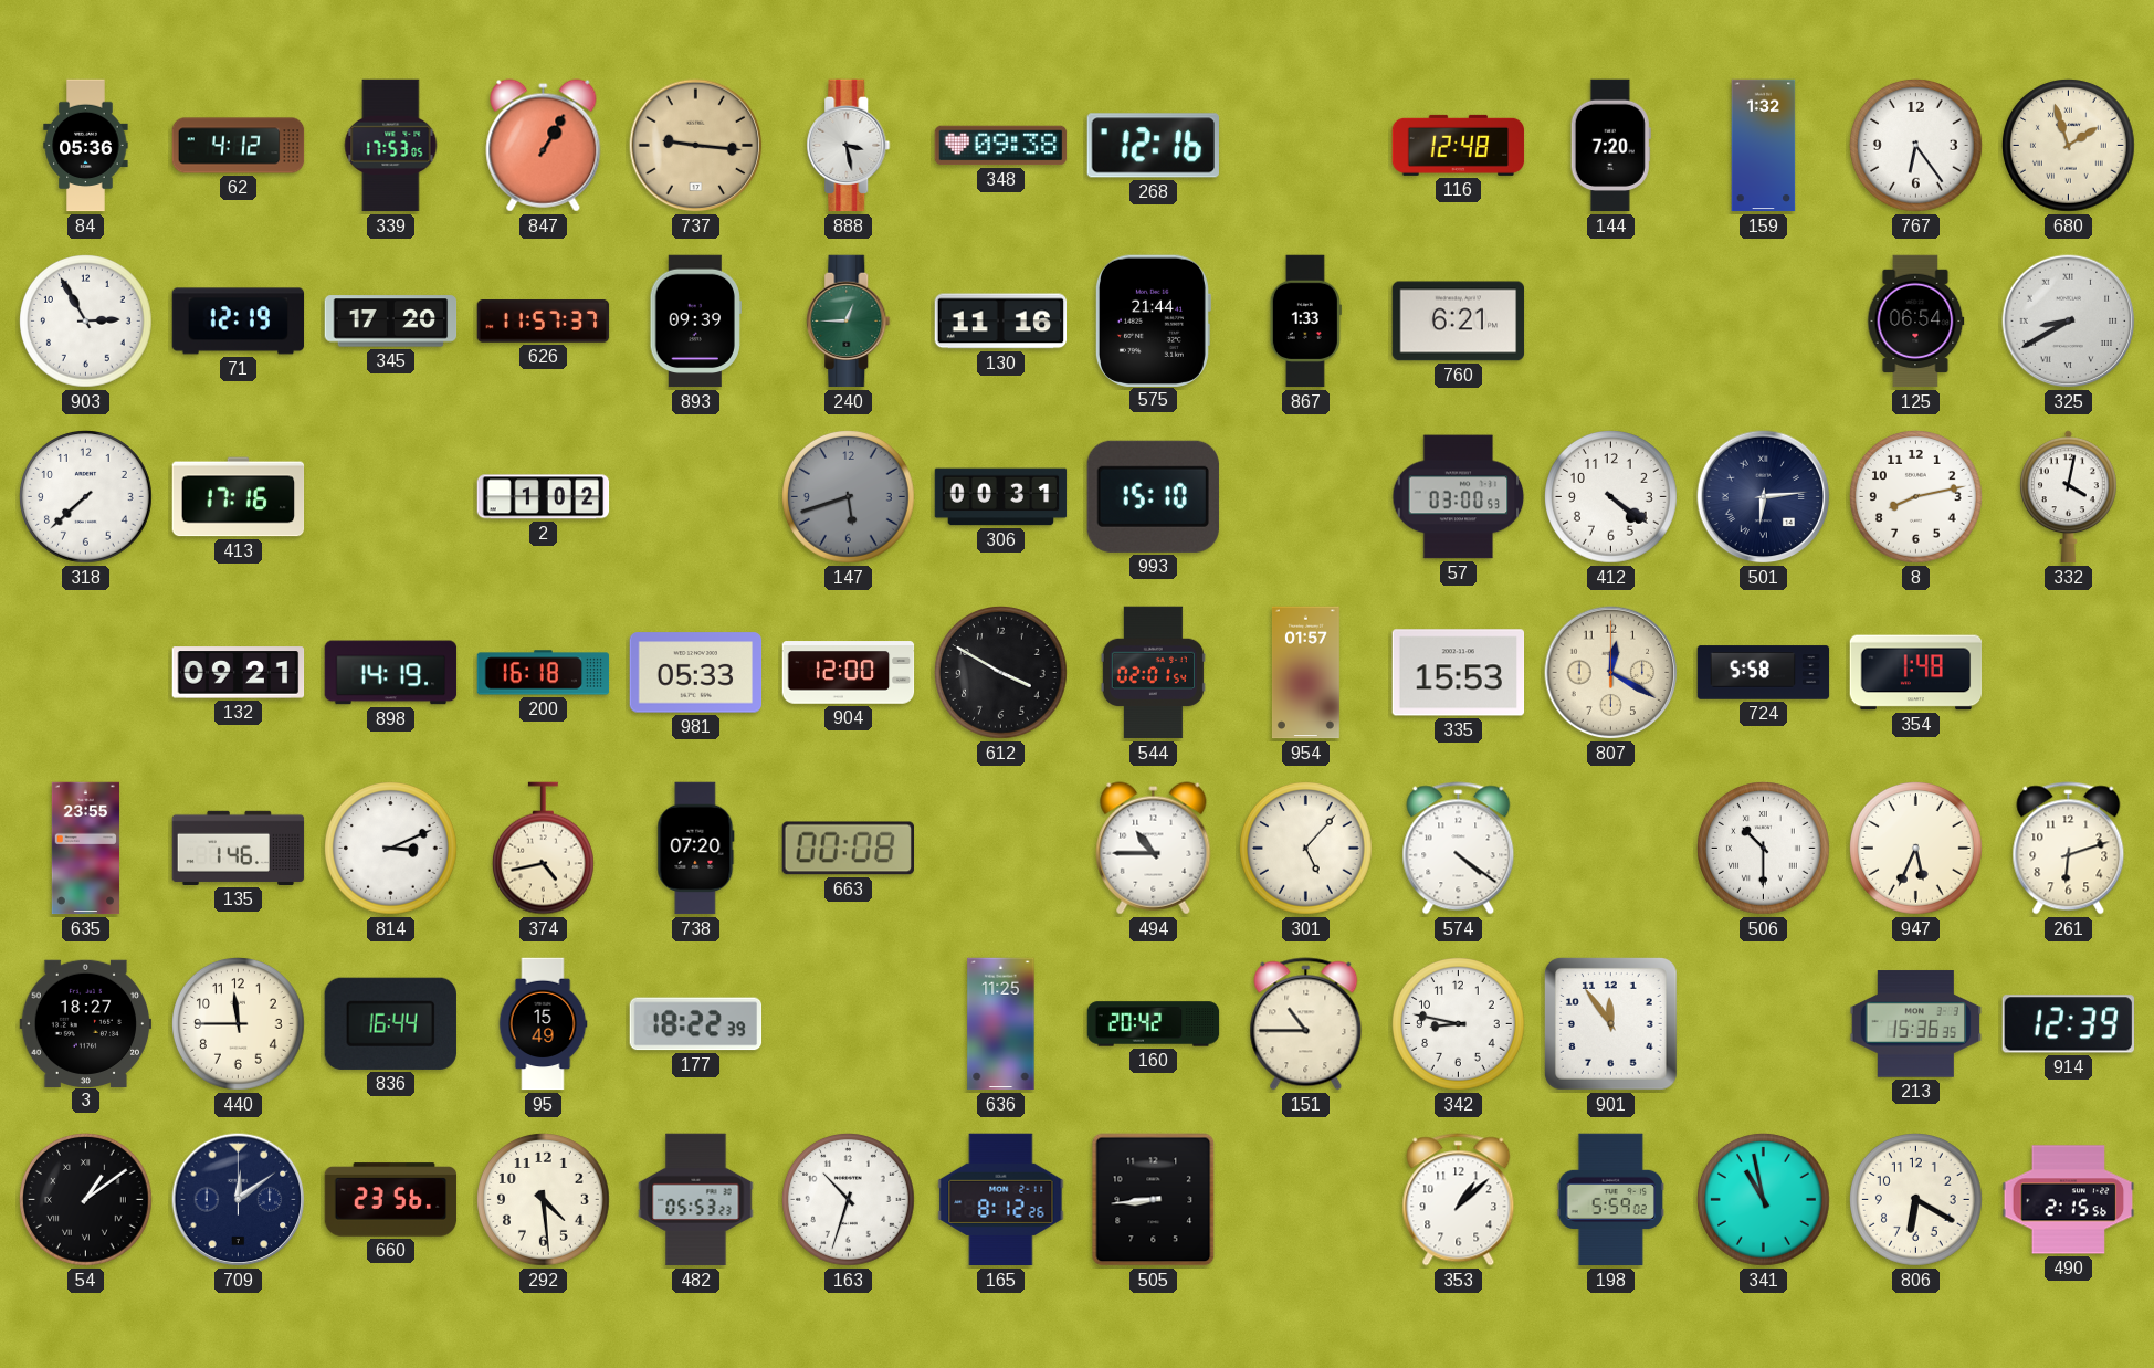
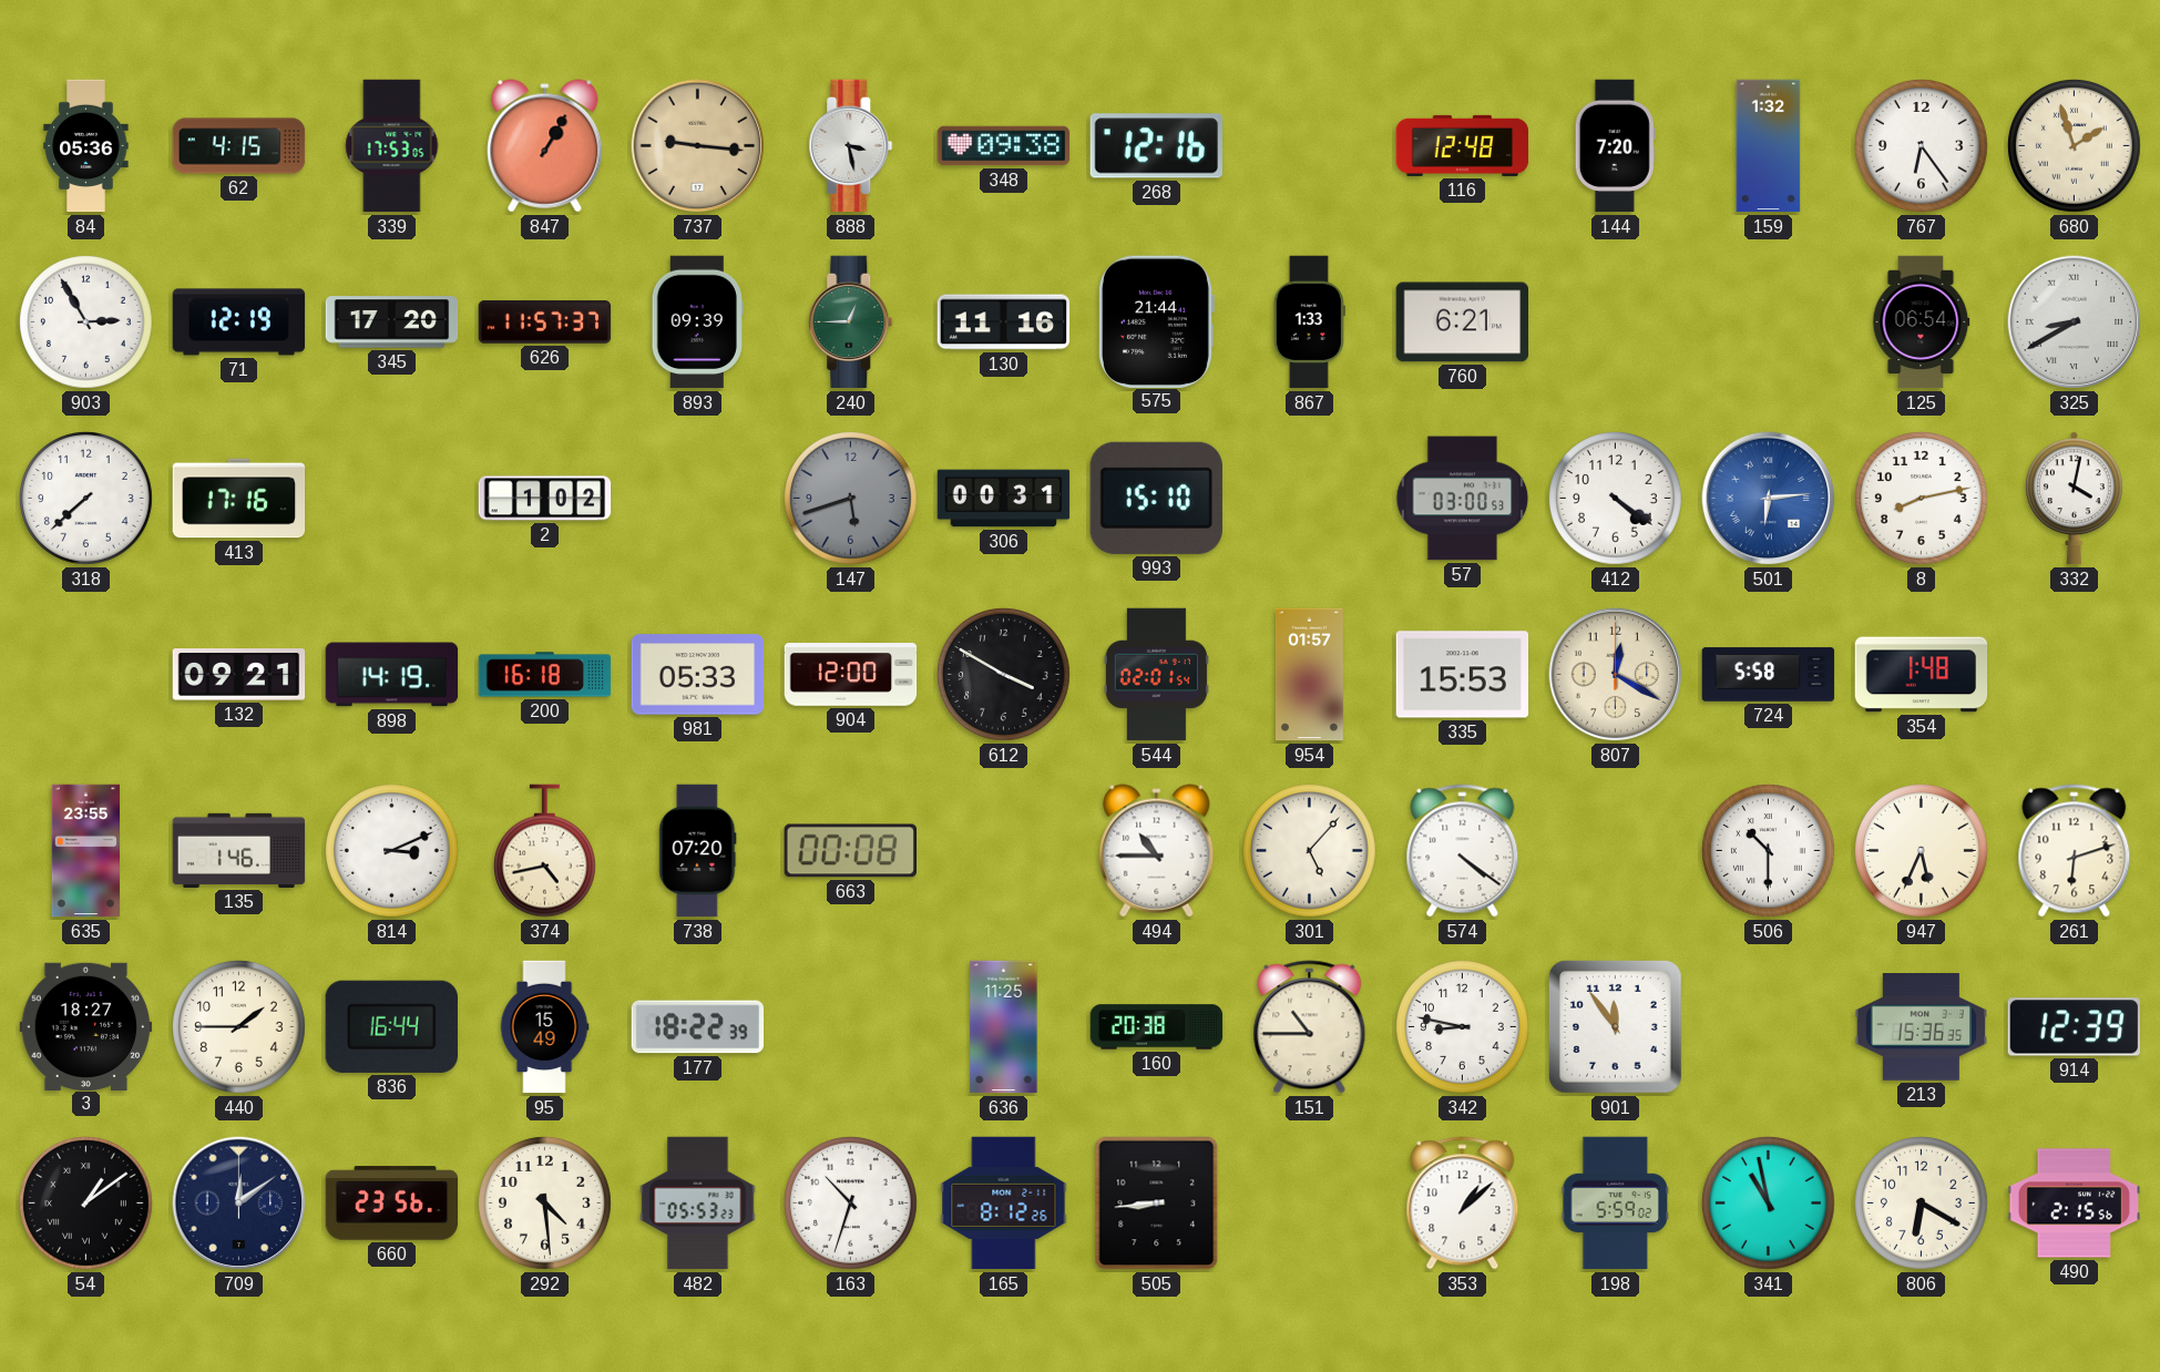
62: 4:12 -> 4:15
501 dial: navy -> blue
440: 11:45 -> 1:45
160: 20:42 -> 20:38
